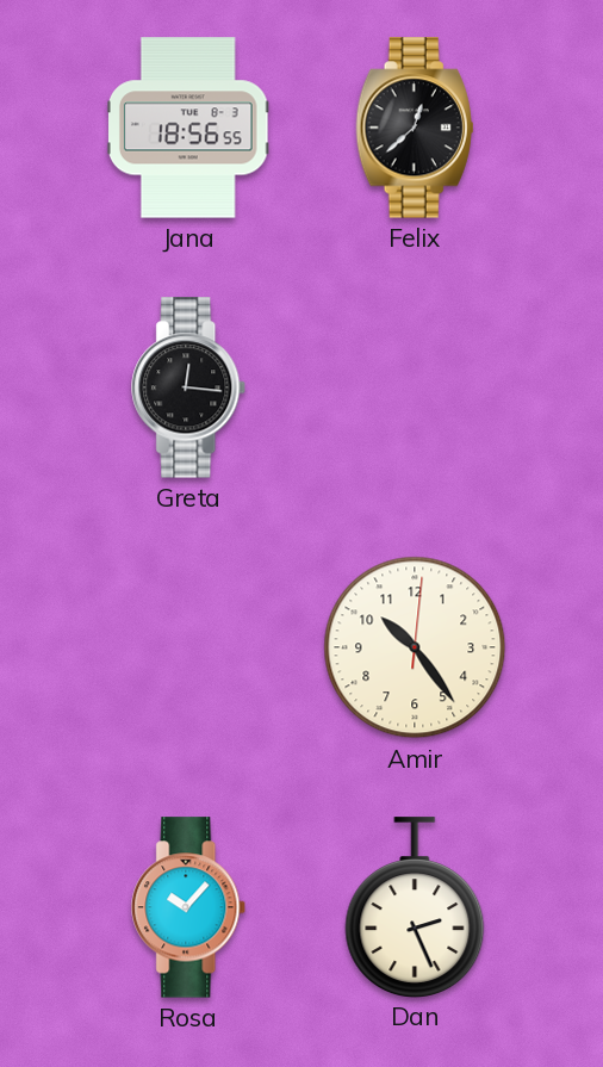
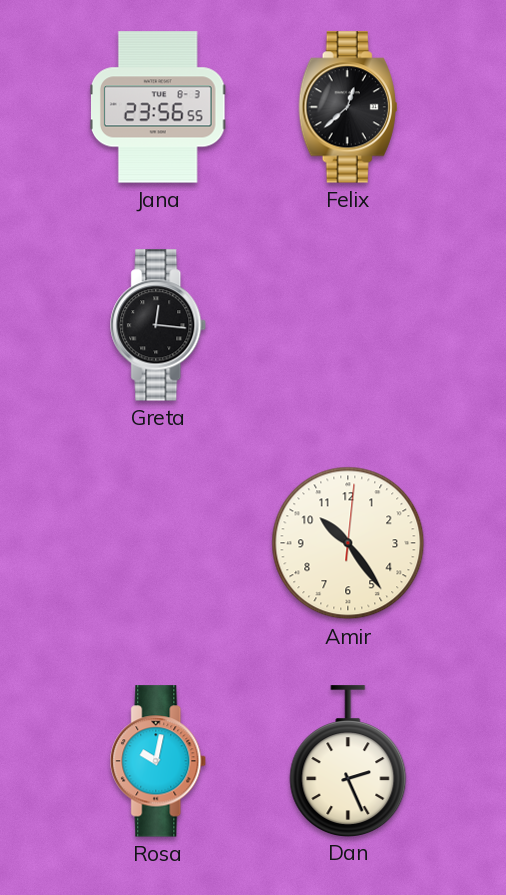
Jana: 18:56 -> 23:56
Rosa: 10:07 -> 10:02
